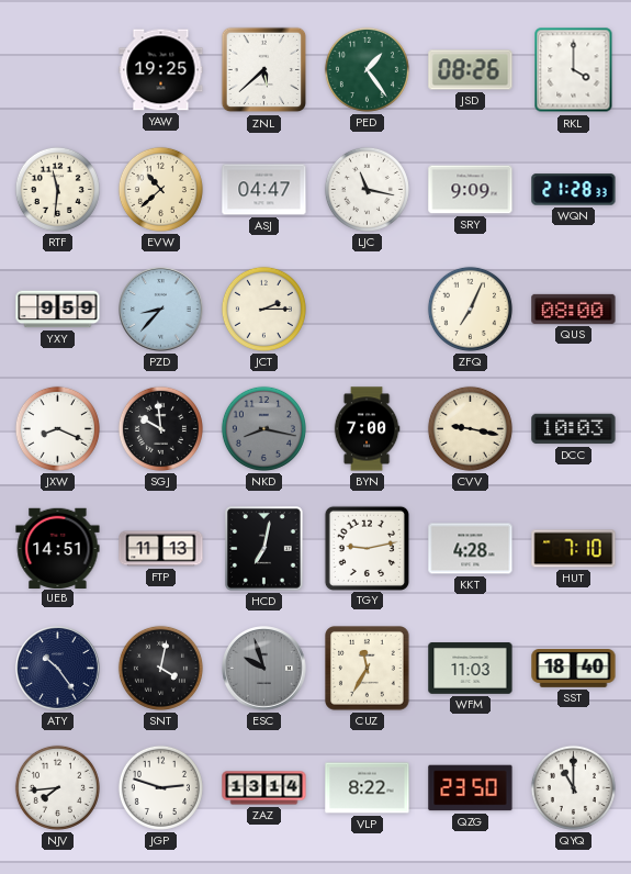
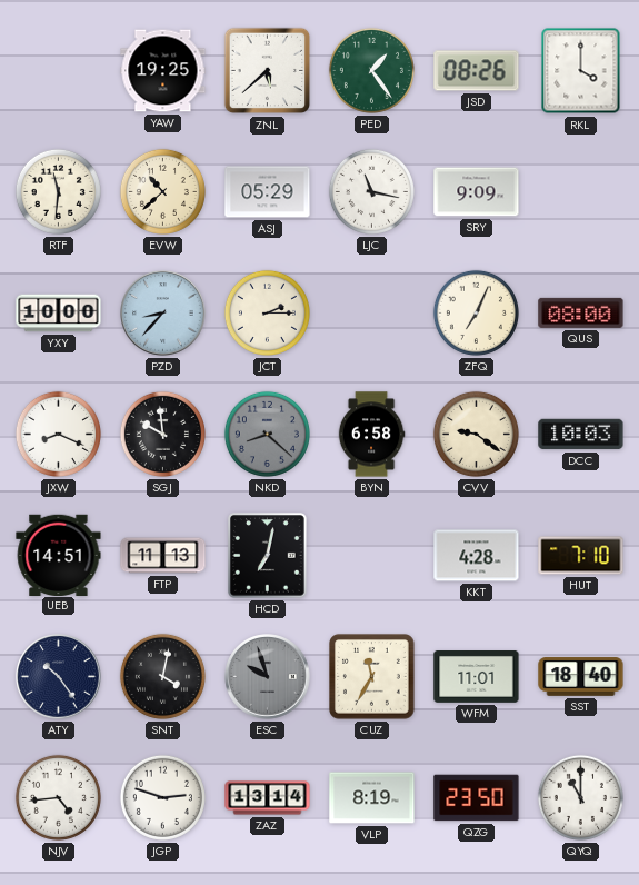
ASJ: 04:47 -> 05:29
WQN: 21:28 -> none
YXY: 9:59 -> 10:00
NKD: 8:17 -> 8:22
BYN: 7:00 -> 6:58
CVV: 9:17 -> 9:21
TGY: 9:13 -> none
WFM: 11:03 -> 11:01
NJV: 7:44 -> 4:44
VLP: 8:22 -> 8:19
